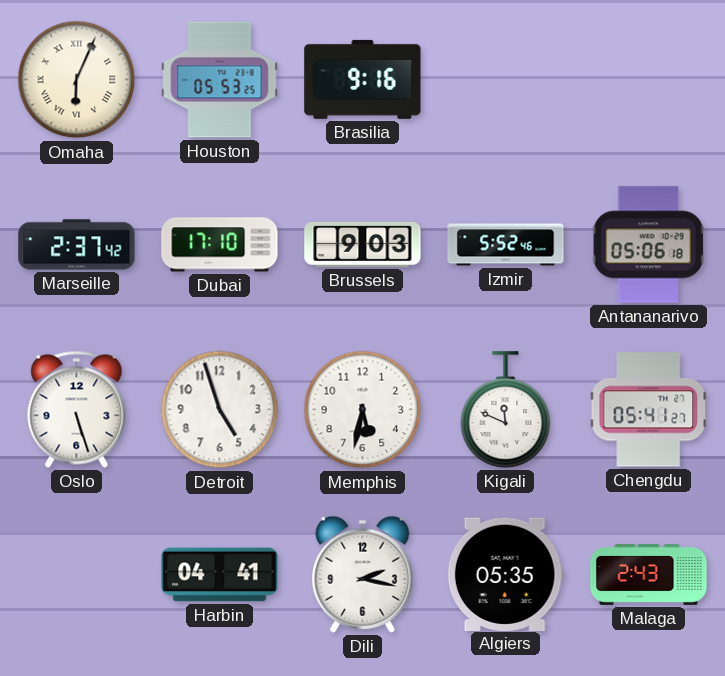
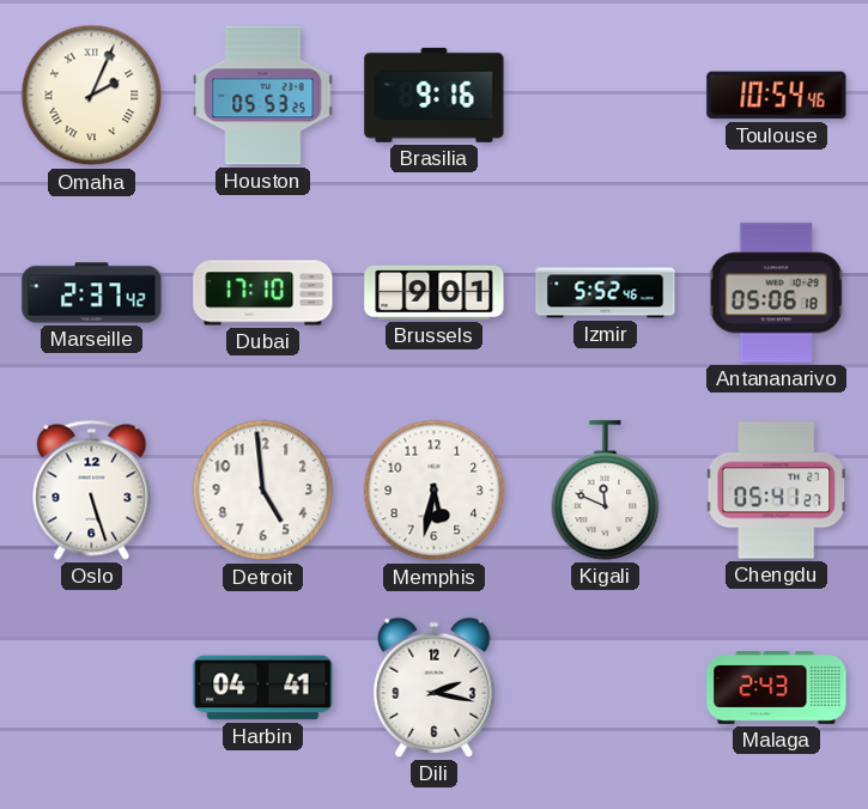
Omaha: 6:04 -> 2:04
Toulouse: none -> 10:54
Brussels: 9:03 -> 9:01
Detroit: 4:57 -> 4:59
Algiers: 05:35 -> none
